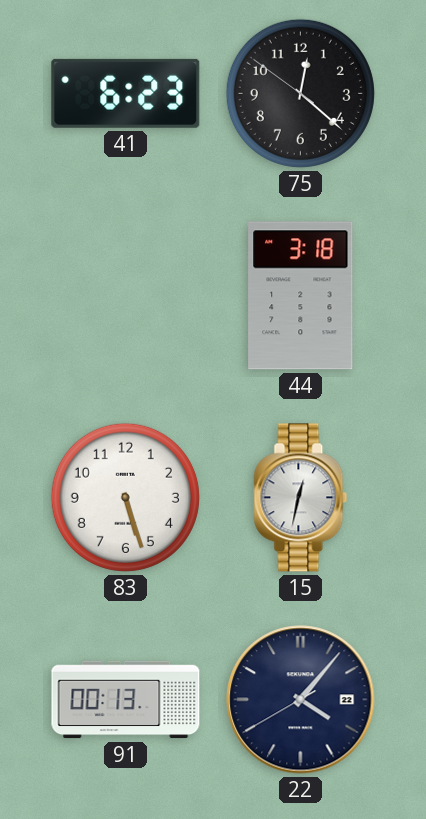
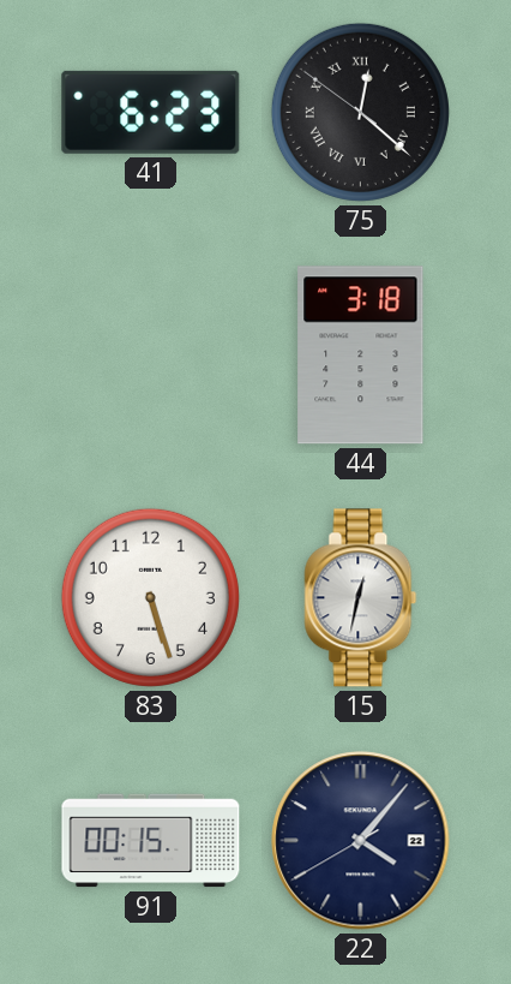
75 numerals: Arabic -> Roman
91: 00:13 -> 00:15
